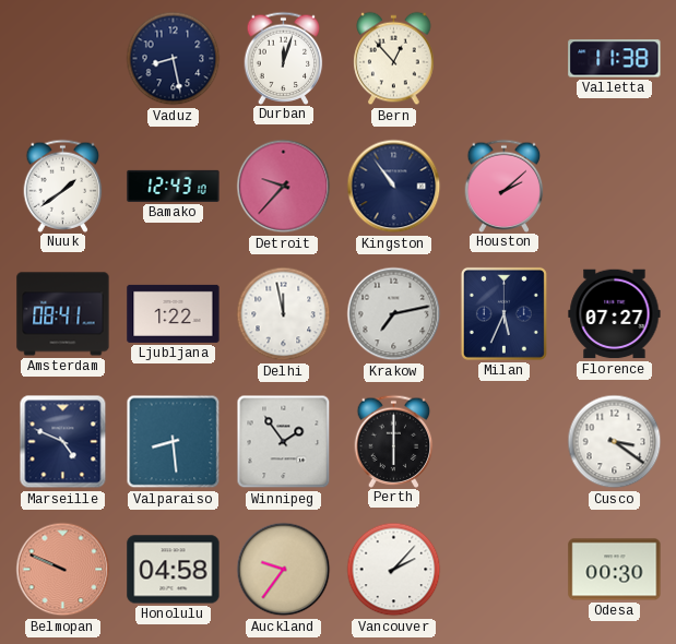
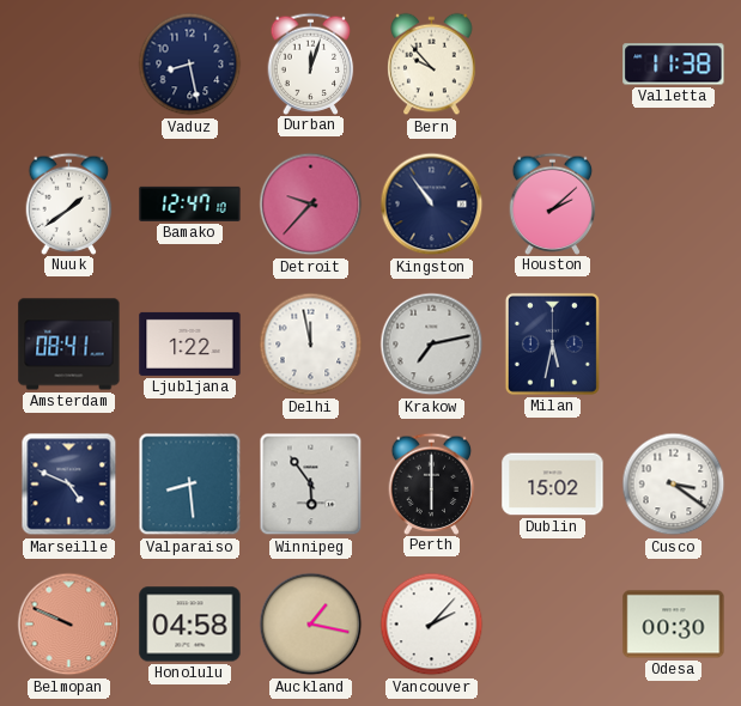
Bern: 12:53 -> 9:53
Bamako: 12:43 -> 12:47
Milan: 5:34 -> 5:32
Florence: 07:27 -> none
Winnipeg: 1:54 -> 5:54
Dublin: none -> 15:02
Auckland: 9:36 -> 1:17
